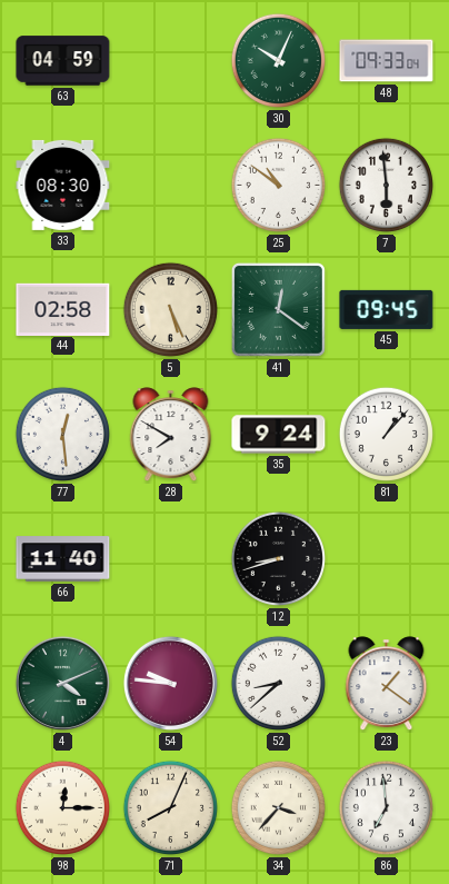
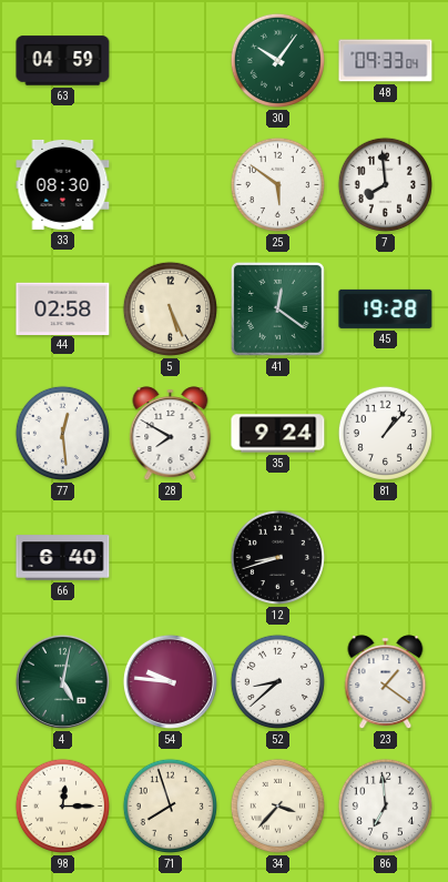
30: 10:04 -> 10:06
25: 10:51 -> 5:51
7: 5:59 -> 7:59
45: 09:45 -> 19:28
66: 11:40 -> 6:40
4: 4:11 -> 5:02
71: 8:04 -> 7:57
